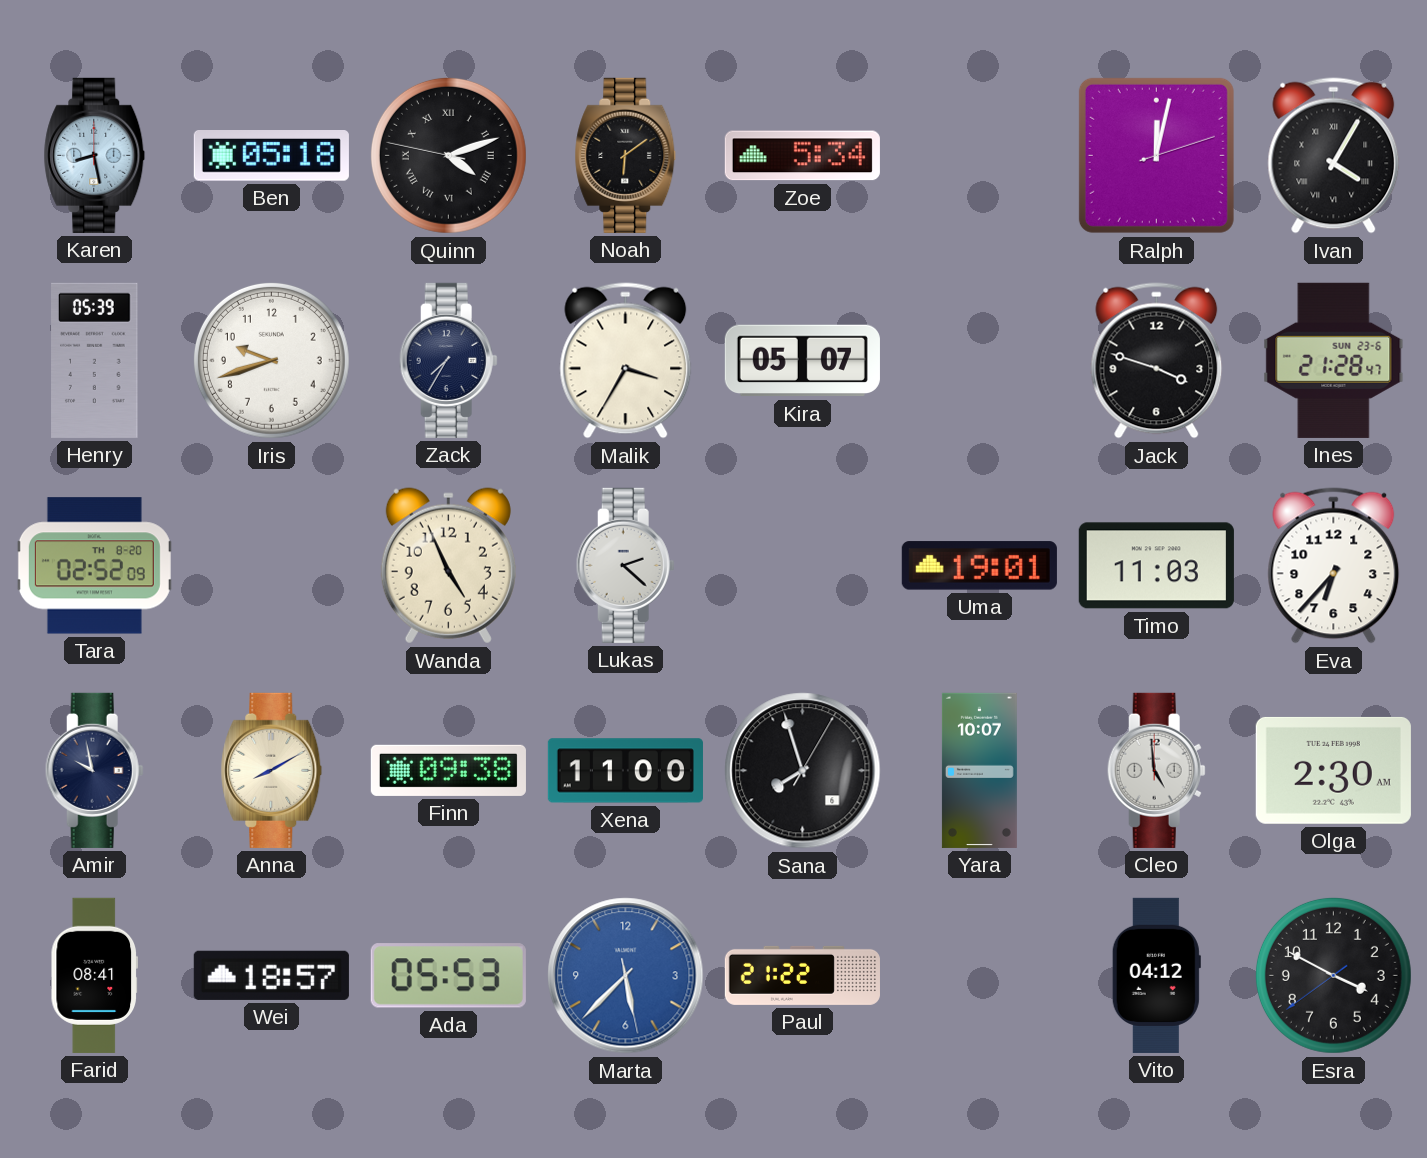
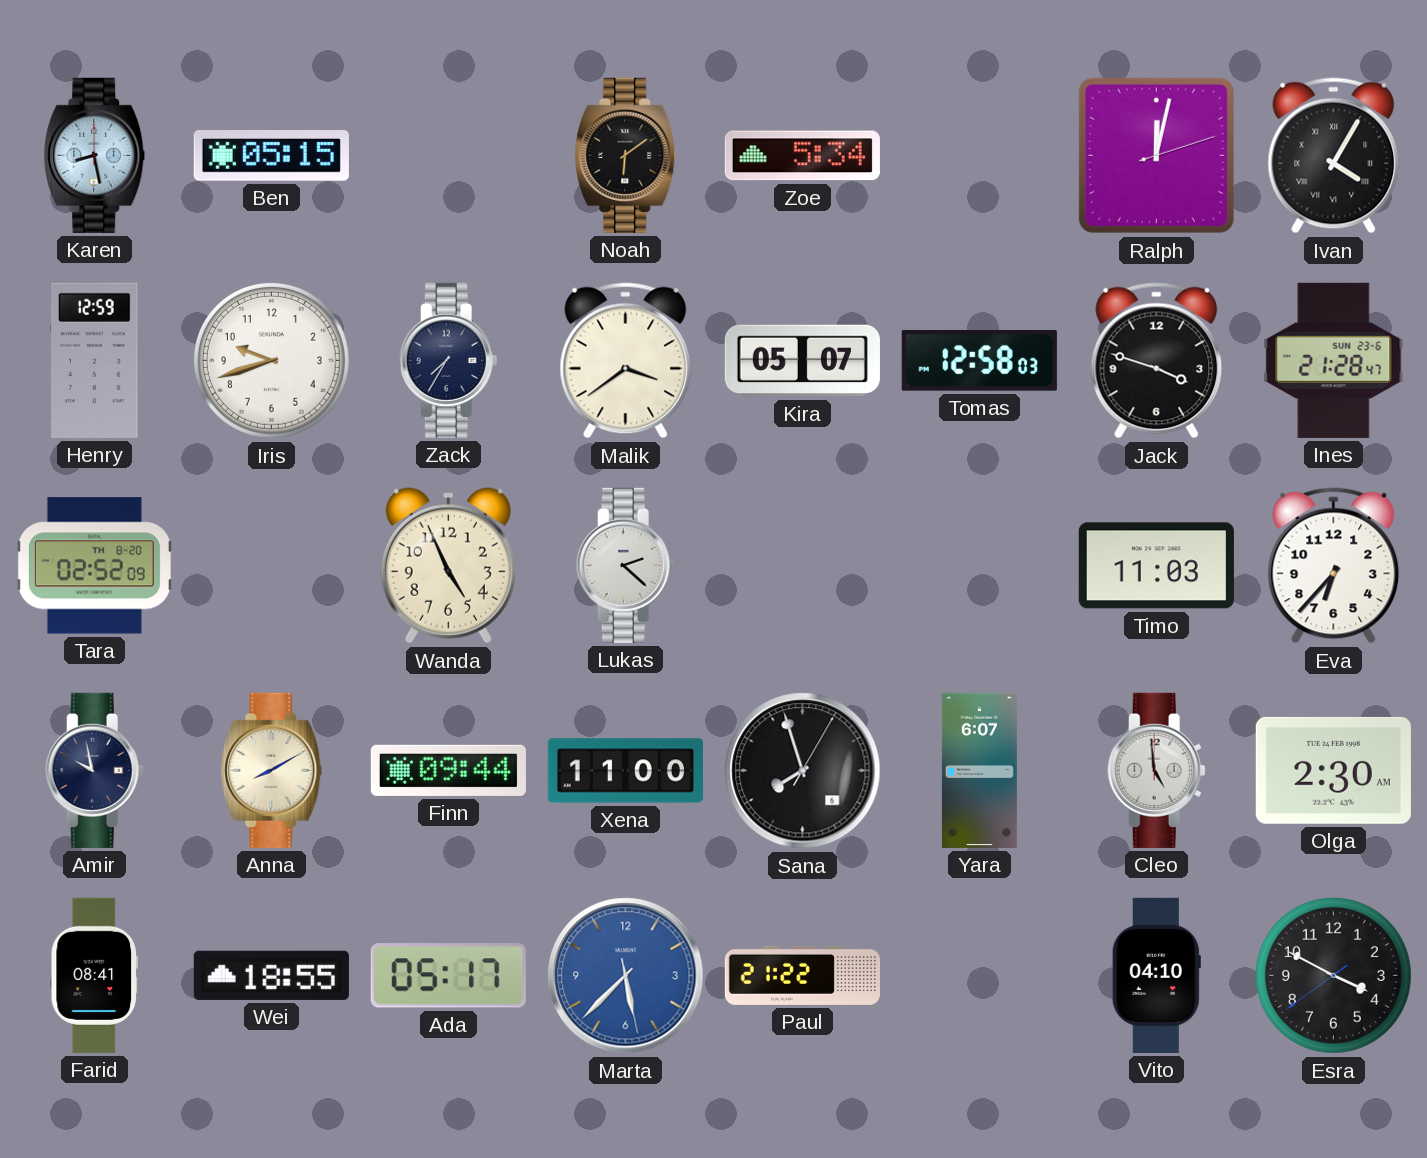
Ben: 05:18 -> 05:15
Quinn: 4:11 -> none
Henry: 05:39 -> 12:59
Malik: 3:35 -> 3:39
Tomas: none -> 12:58
Uma: 19:01 -> none
Finn: 09:38 -> 09:44
Yara: 10:07 -> 6:07
Wei: 18:57 -> 18:55
Ada: 05:53 -> 05:17
Vito: 04:12 -> 04:10
